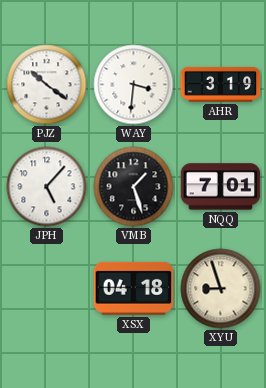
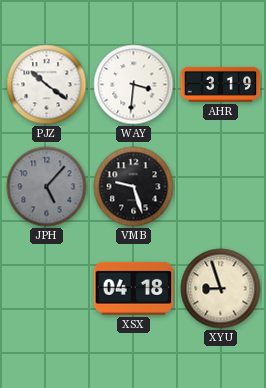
JPH dial: white -> grey
VMB: 1:27 -> 9:27
NQQ: 7:01 -> none
